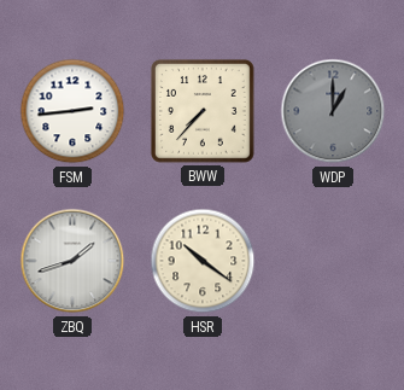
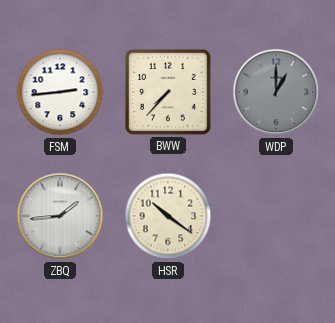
ZBQ: 1:42 -> 1:44
